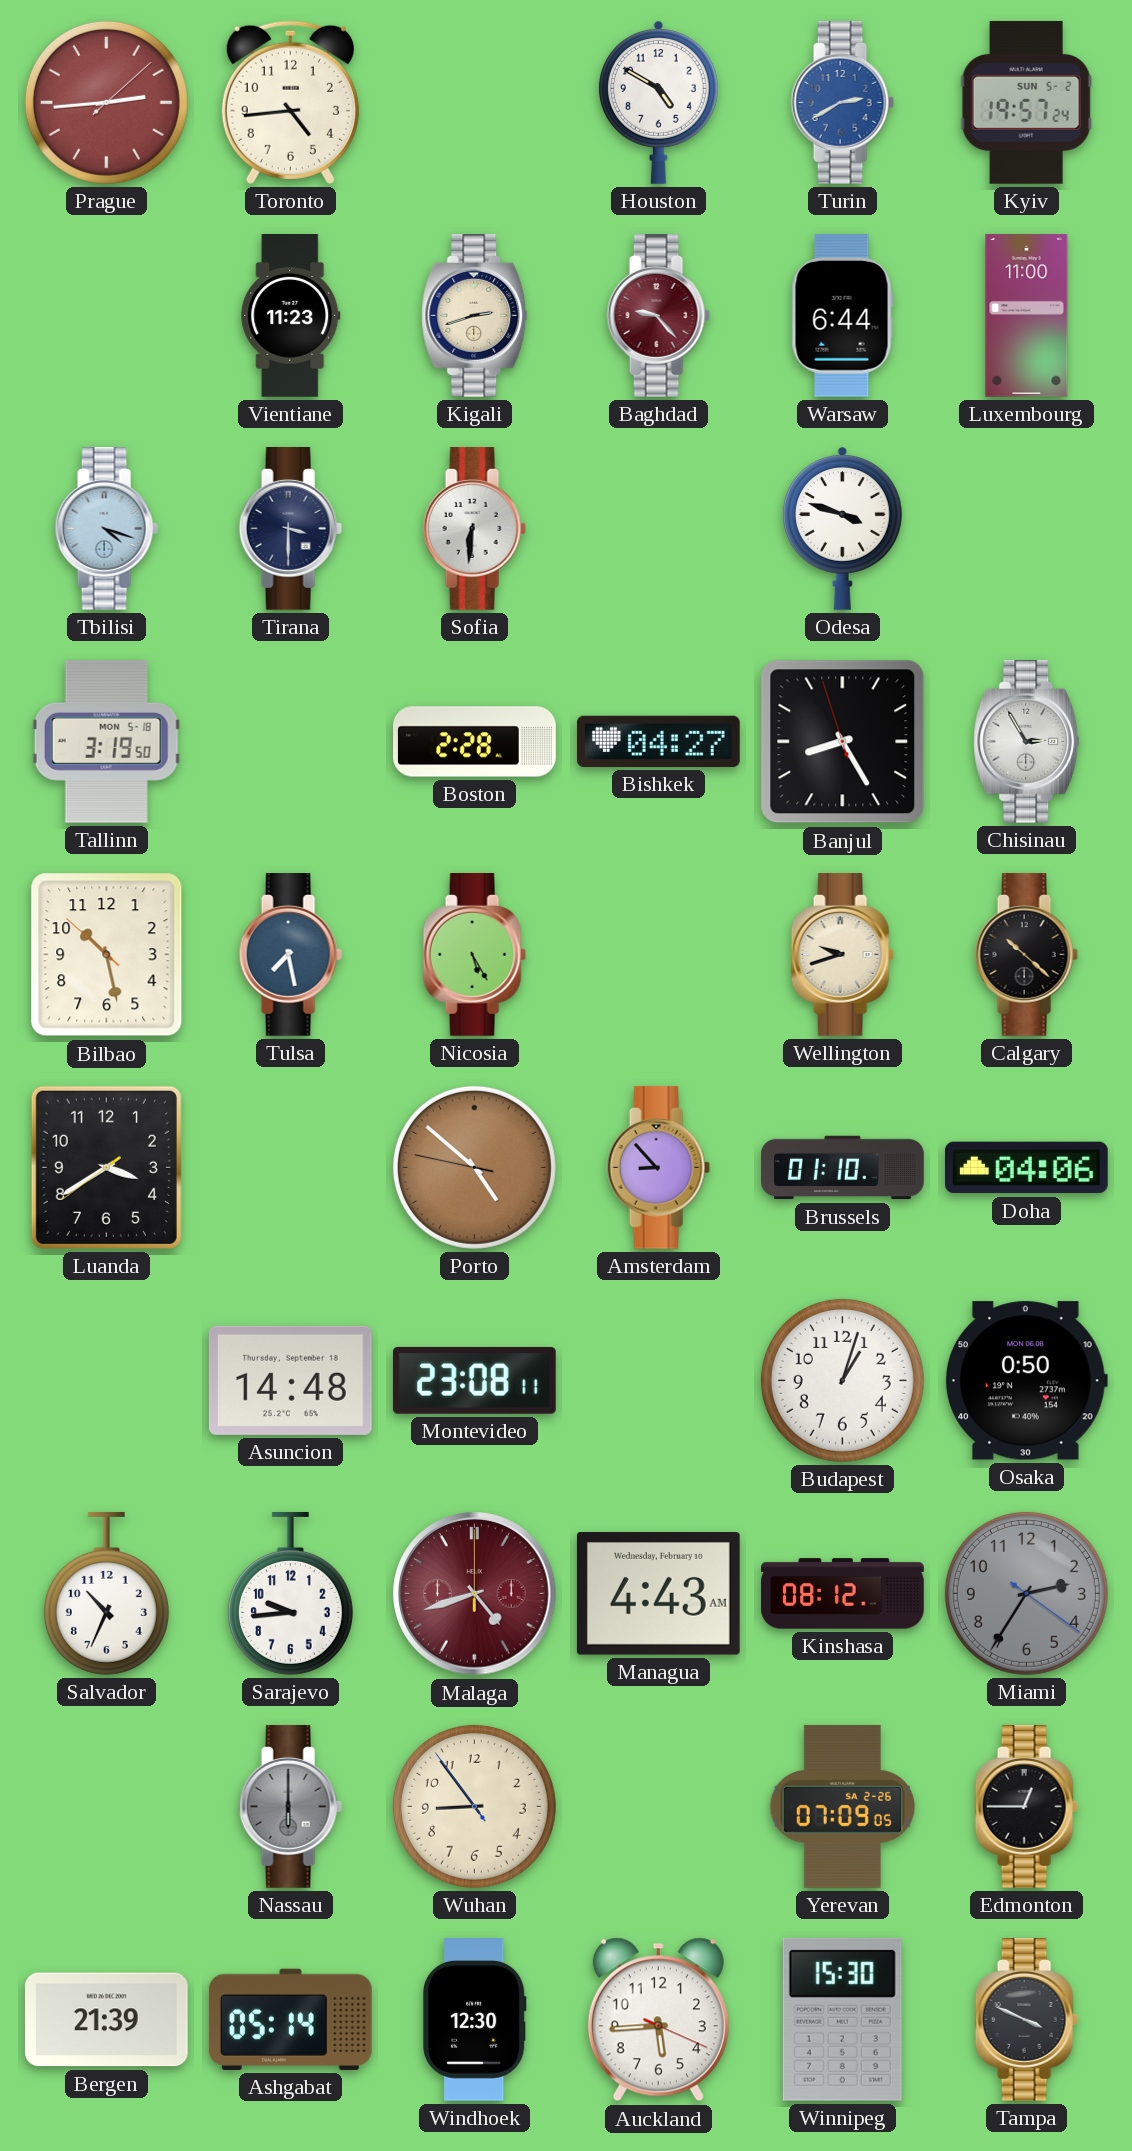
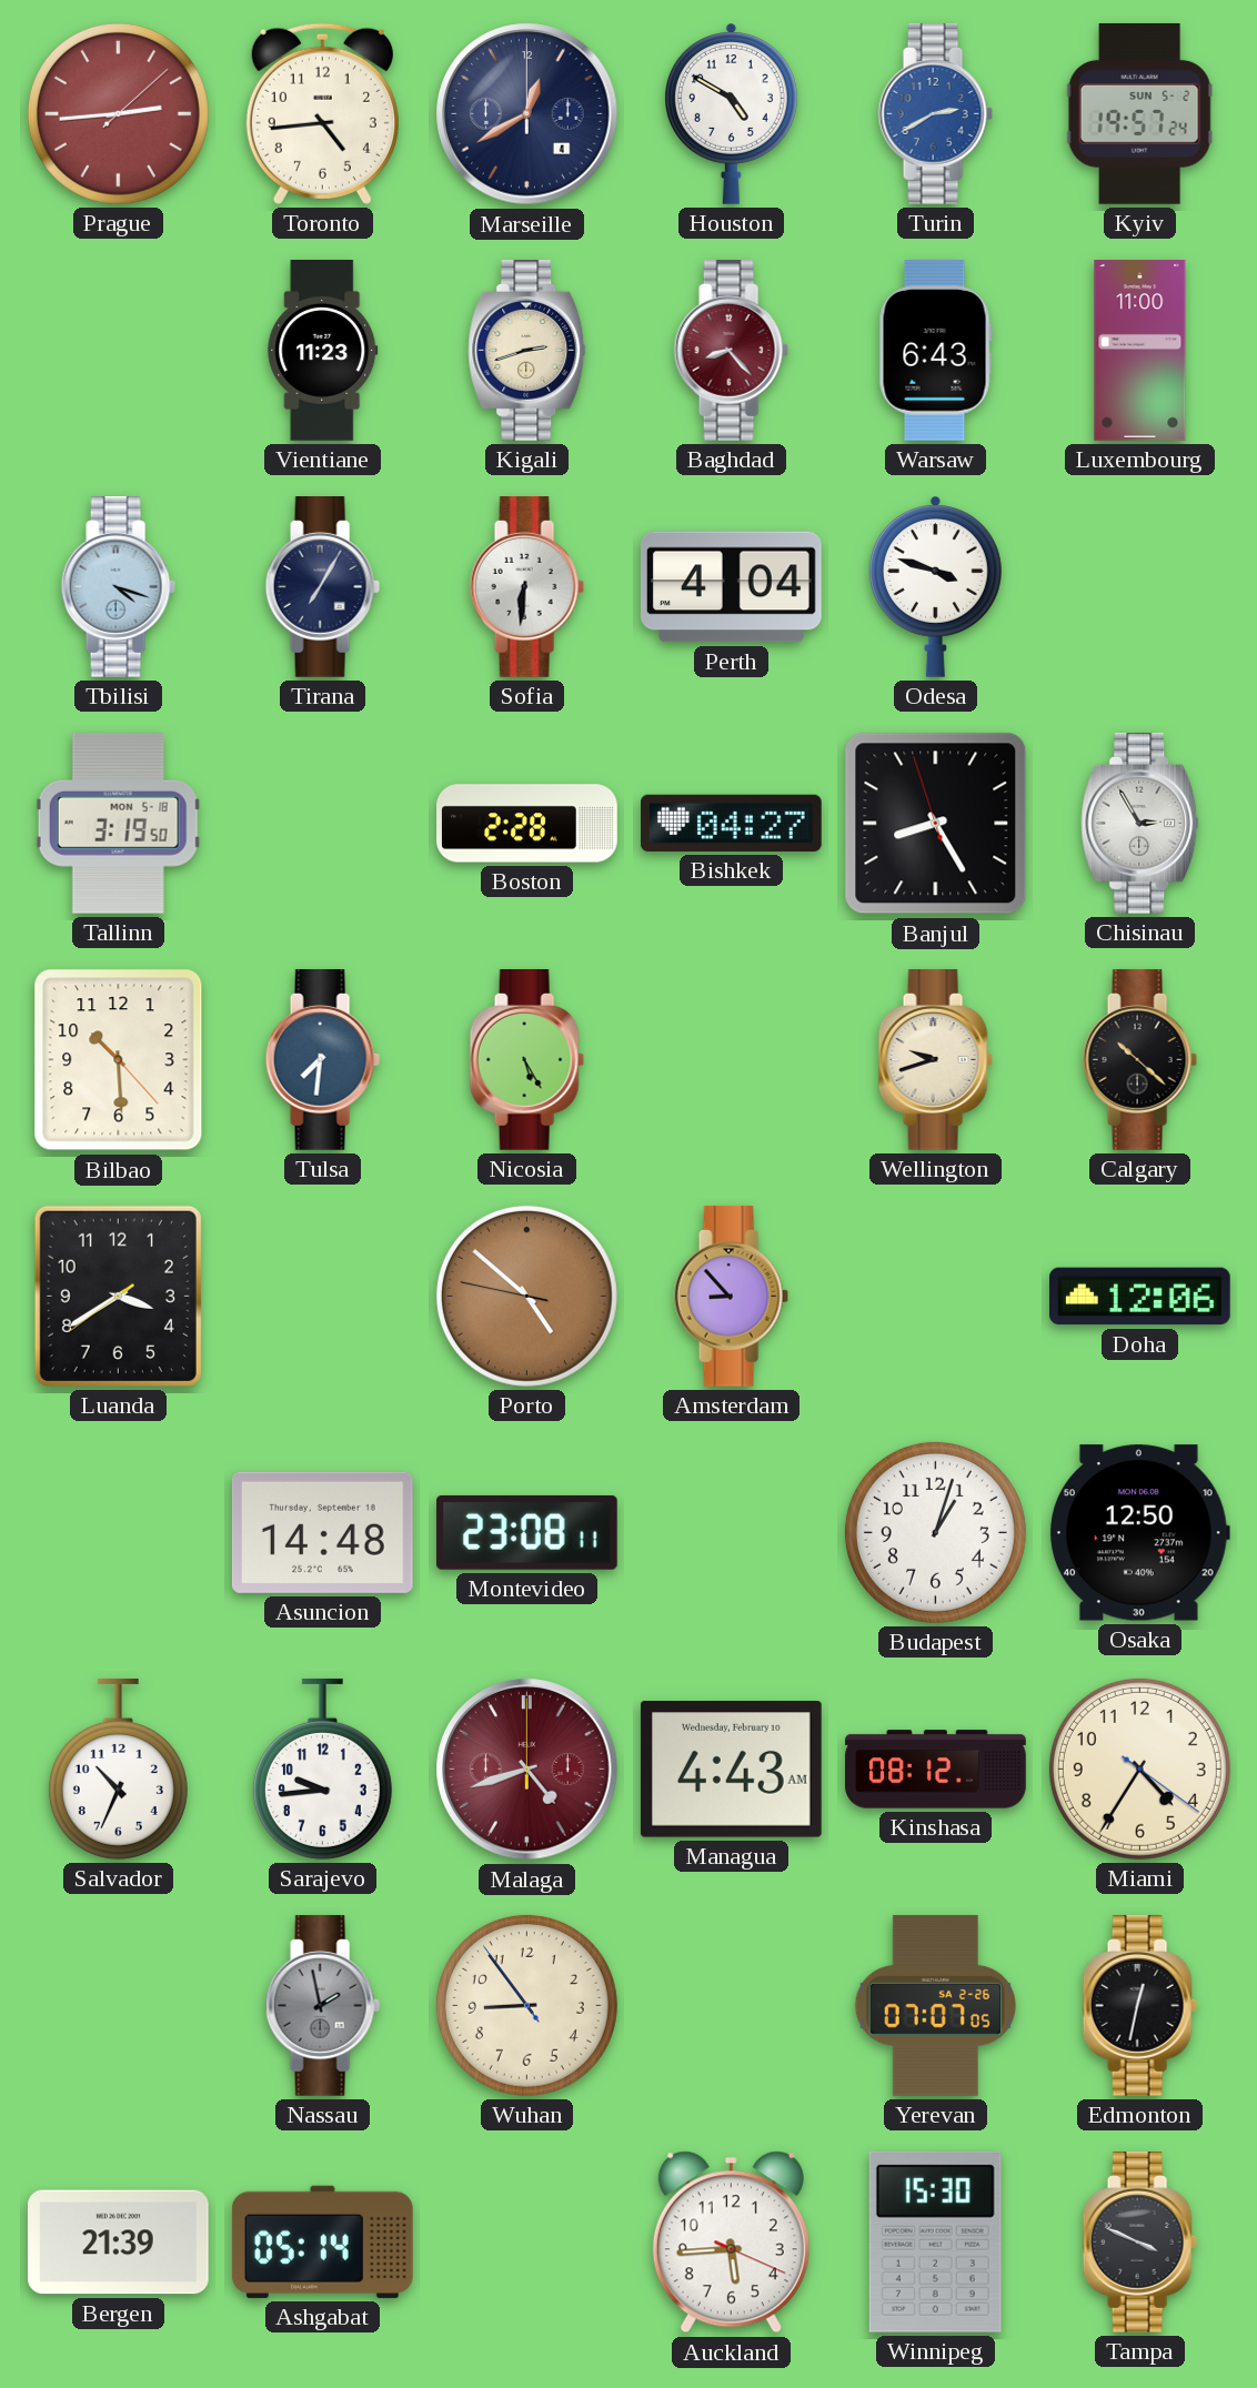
Marseille: none -> 12:40
Baghdad: 9:23 -> 8:23
Warsaw: 6:44 -> 6:43
Tirana: 3:30 -> 7:05
Perth: none -> 4:04
Bilbao: 10:27 -> 10:29
Tulsa: 7:28 -> 7:31
Brussels: 01:10 -> none
Doha: 04:06 -> 12:06
Osaka: 0:50 -> 12:50
Miami: 2:35 -> 4:35
Miami dial: grey -> cream
Nassau: 6:00 -> 1:58
Yerevan: 07:09 -> 07:07
Edmonton: 12:45 -> 12:32
Windhoek: 12:30 -> none
